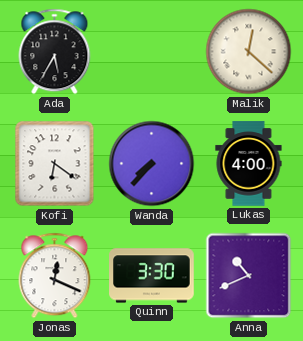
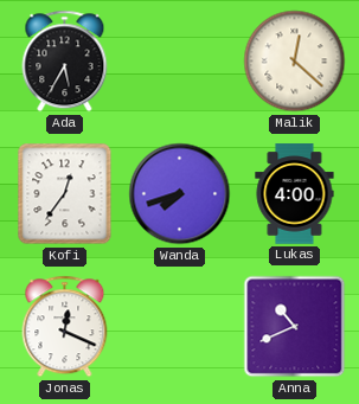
Kofi: 6:21 -> 12:36
Wanda: 7:37 -> 7:42
Quinn: 3:30 -> none
